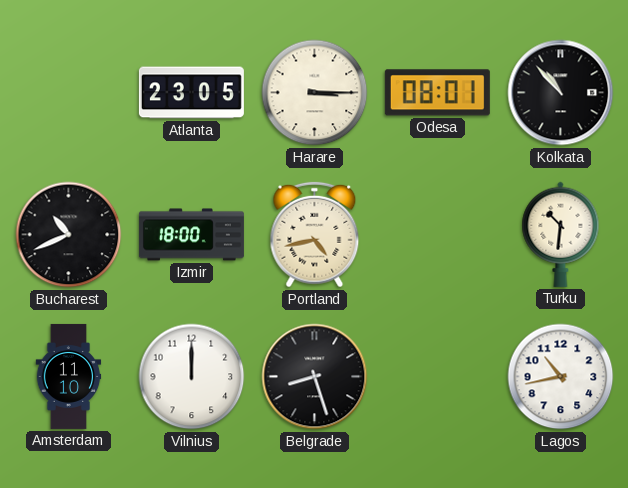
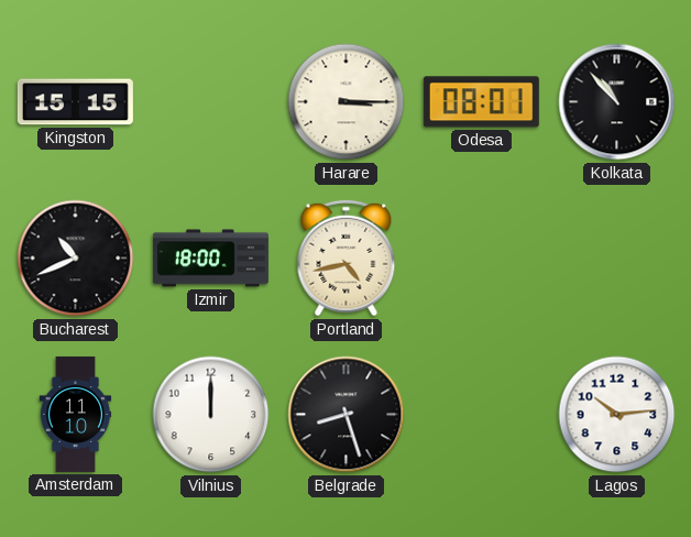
Kingston: none -> 15:15
Atlanta: 23:05 -> none
Turku: 10:31 -> none
Lagos: 10:43 -> 10:14
